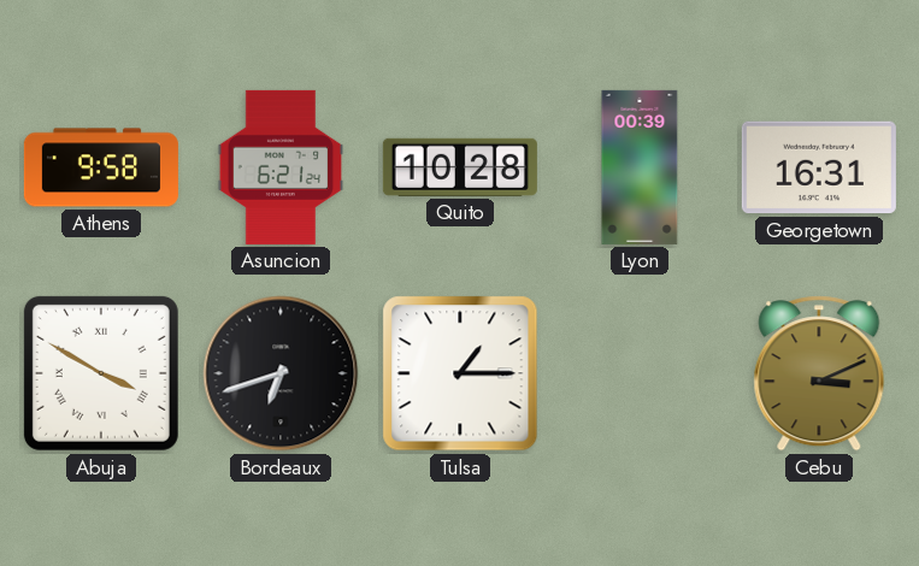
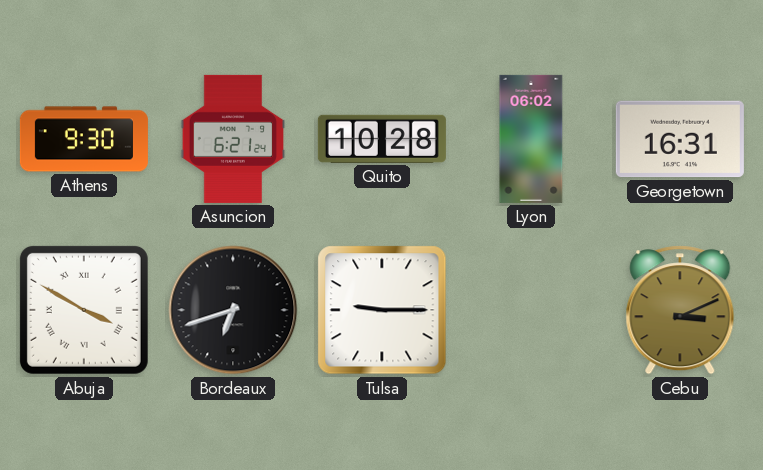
Athens: 9:58 -> 9:30
Lyon: 00:39 -> 06:02
Tulsa: 1:15 -> 9:15
